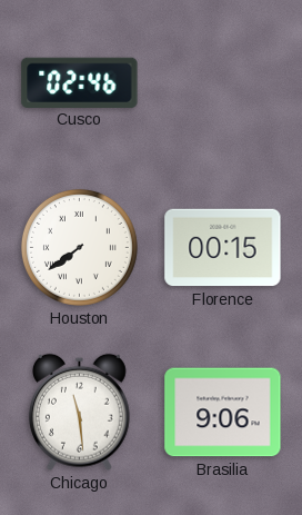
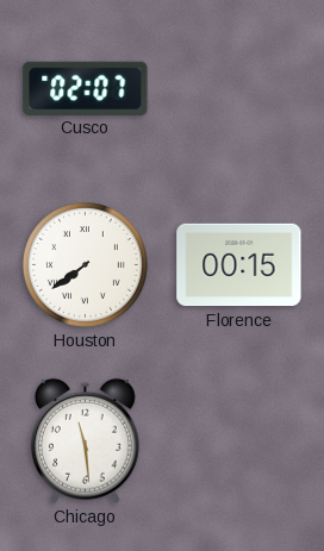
Cusco: 02:46 -> 02:07
Brasilia: 9:06 -> none
